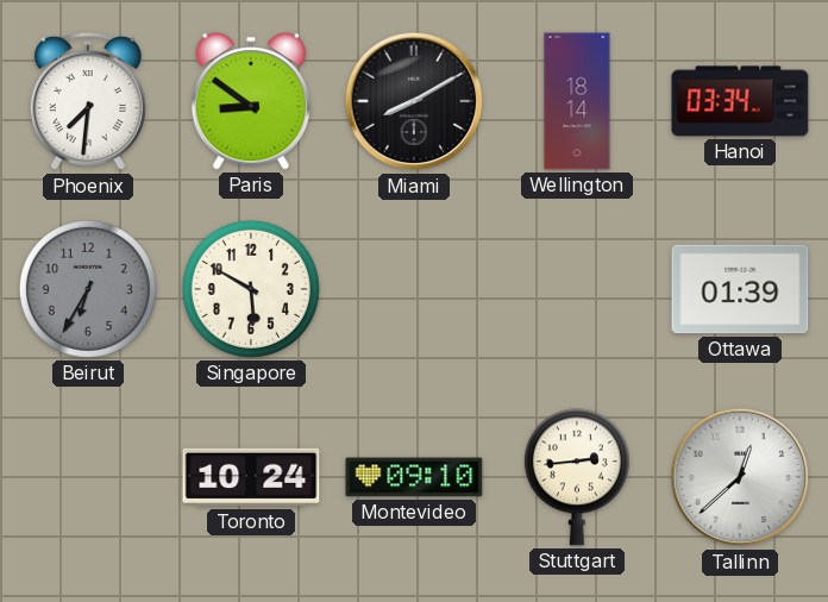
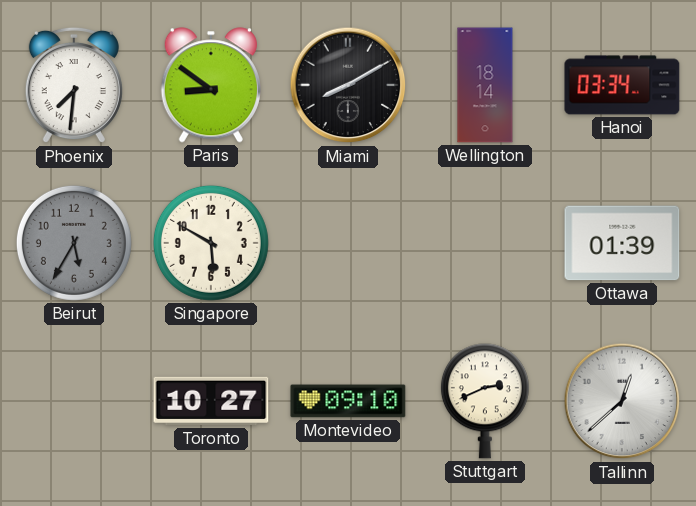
Beirut: 6:35 -> 5:35
Toronto: 10:24 -> 10:27
Stuttgart: 2:44 -> 2:41
